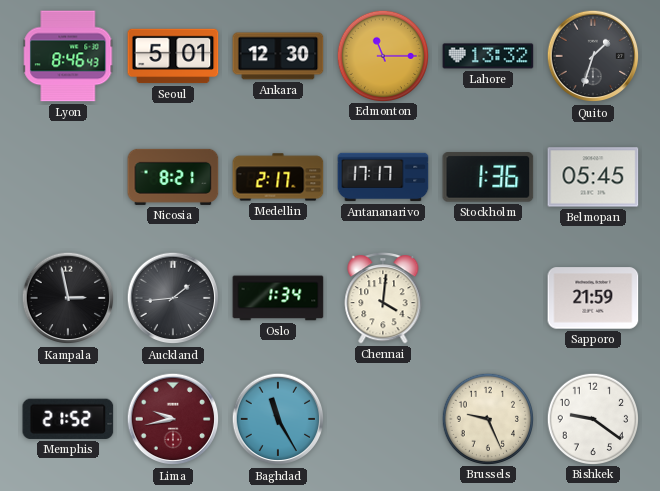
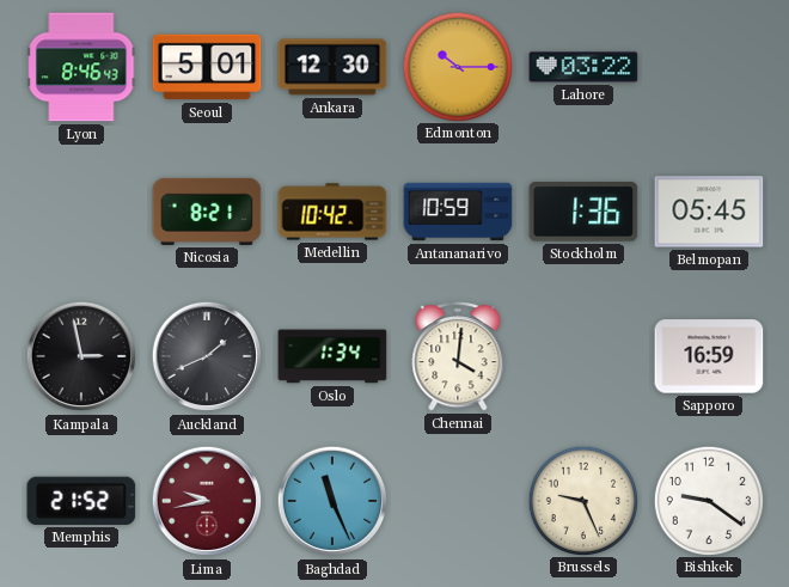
Edmonton: 11:15 -> 10:15
Lahore: 13:32 -> 03:22
Quito: 1:33 -> none
Medellin: 2:17 -> 10:42
Antananarivo: 17:17 -> 10:59
Auckland: 1:44 -> 1:41
Sapporo: 21:59 -> 16:59
Baghdad: 11:25 -> 11:26
